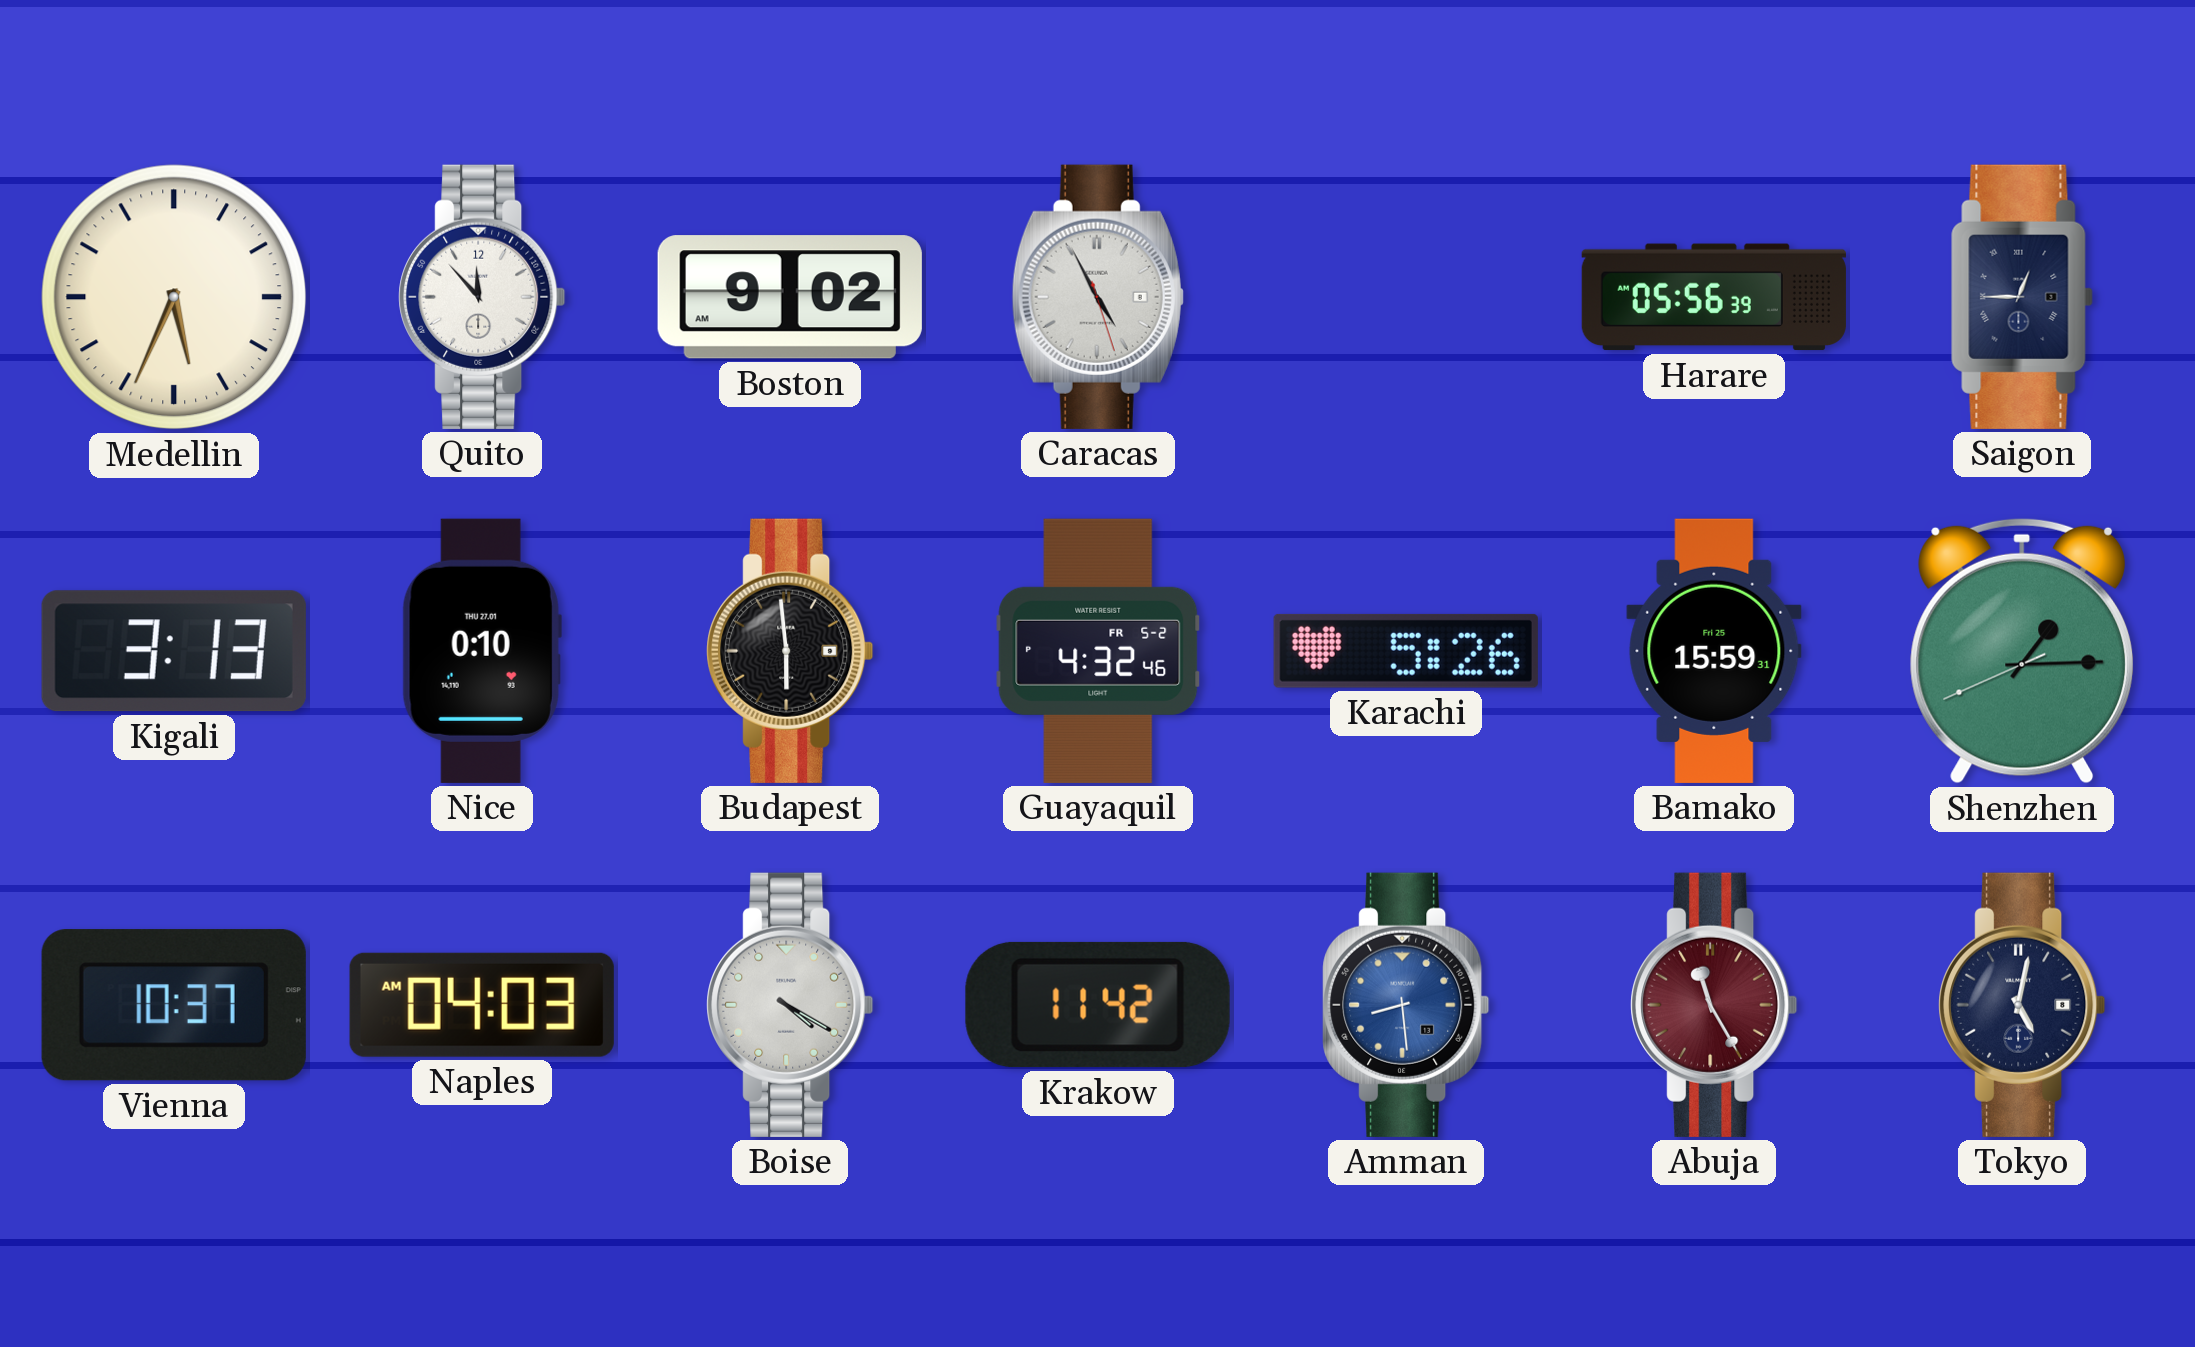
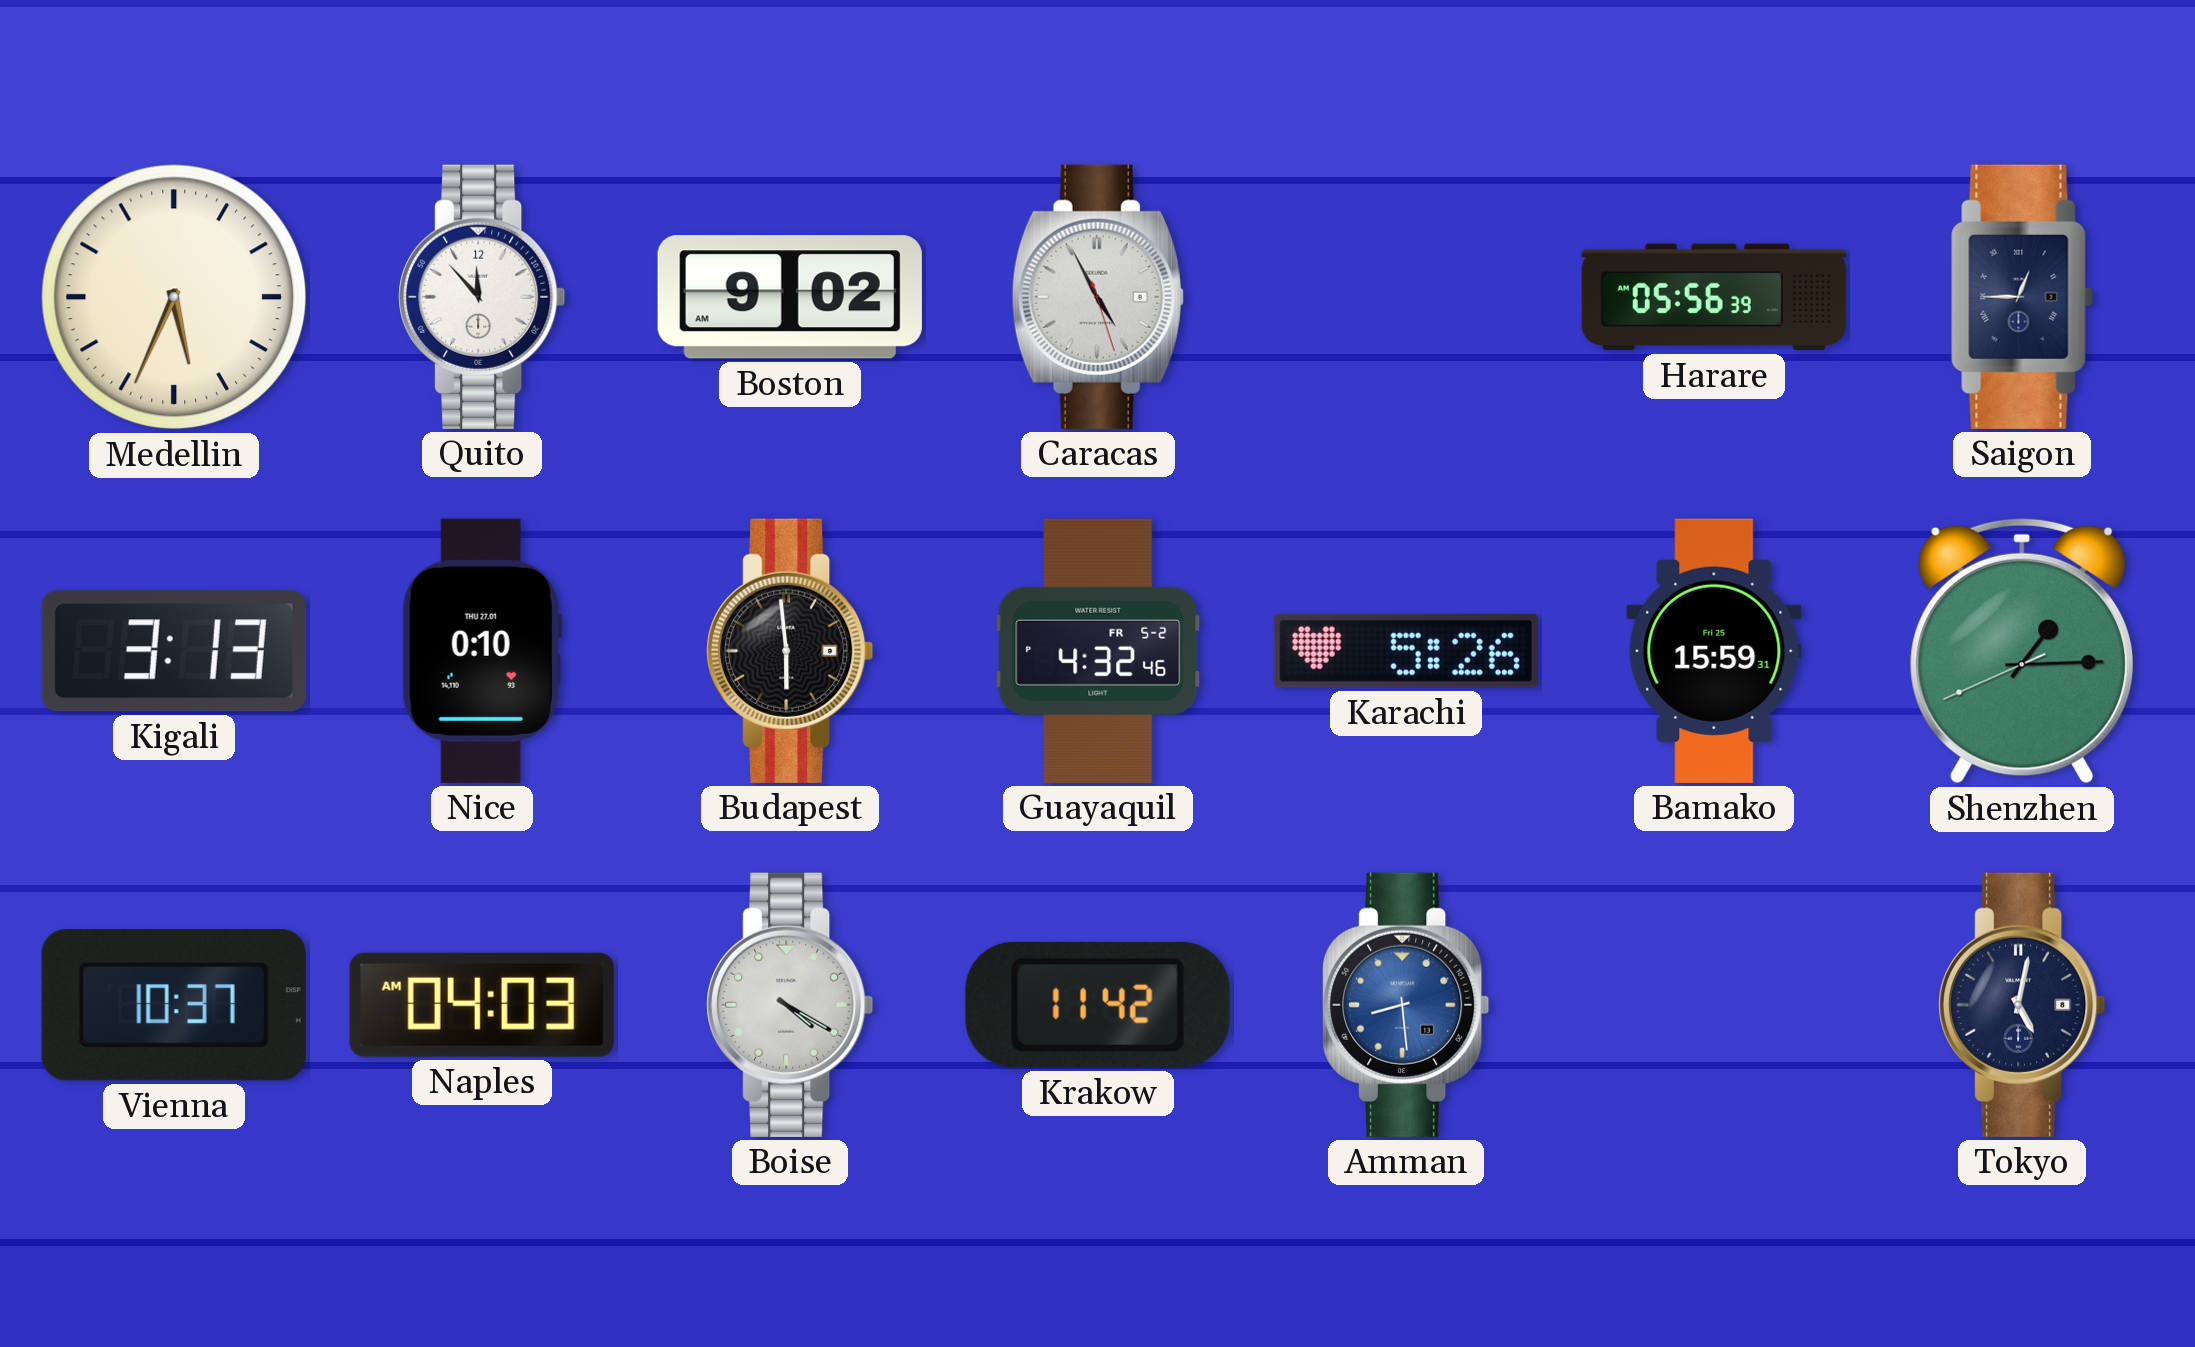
Abuja: 11:25 -> none
